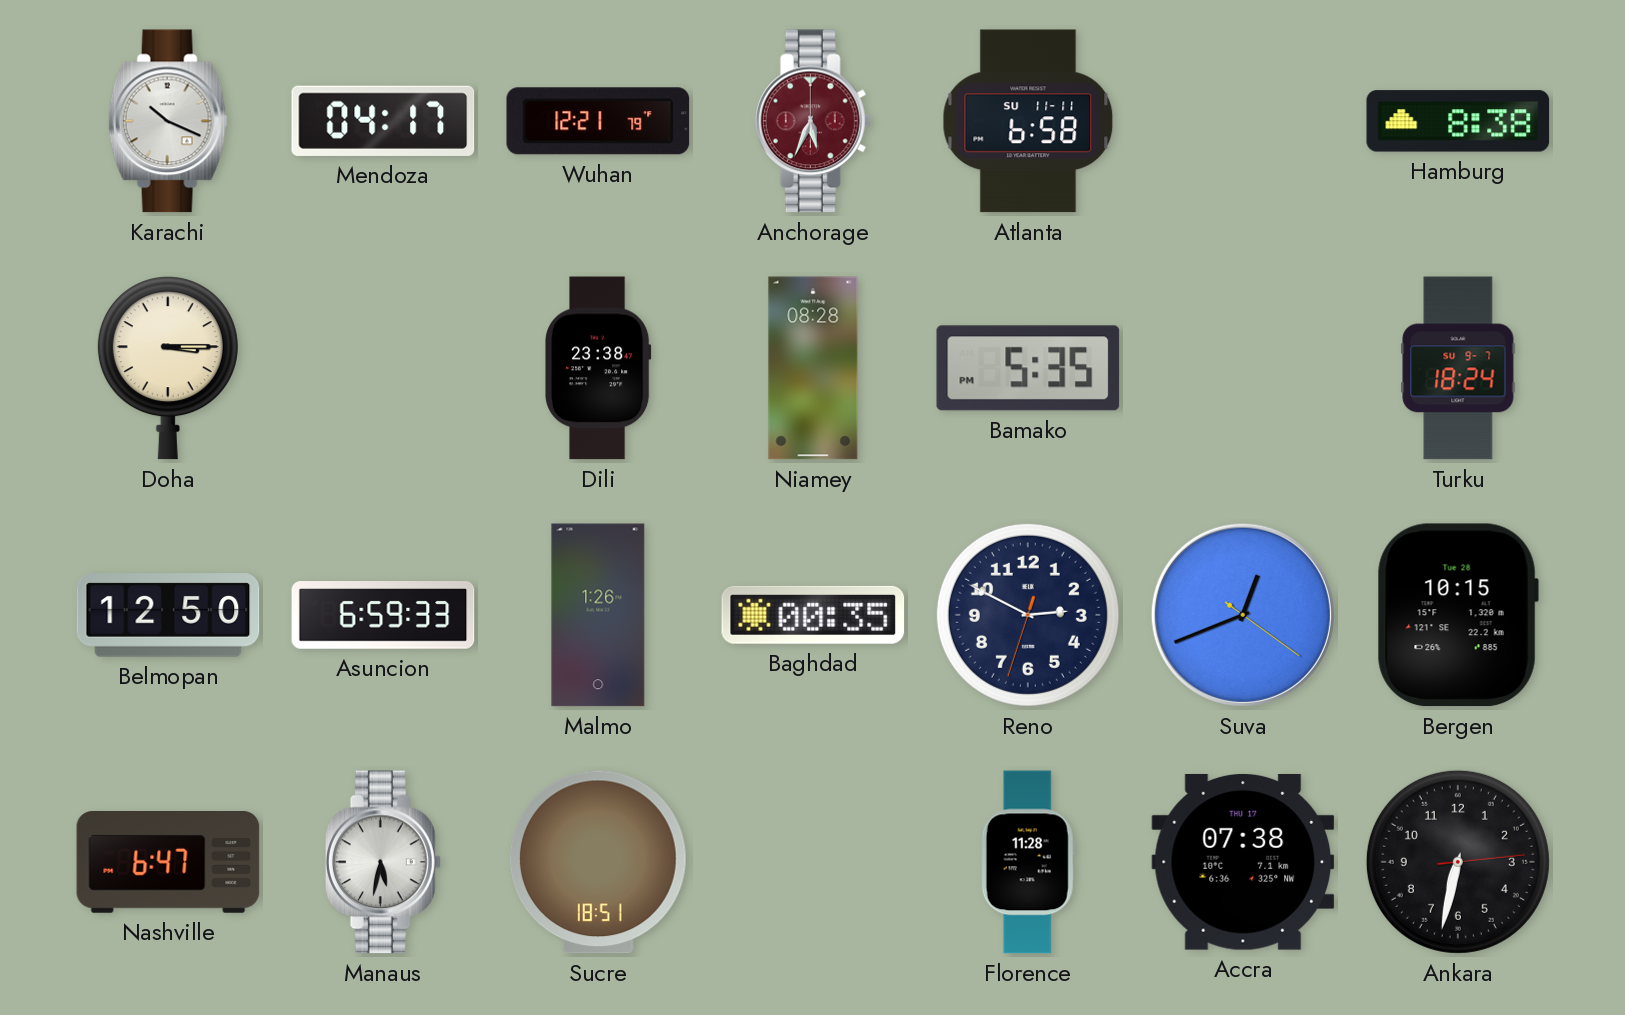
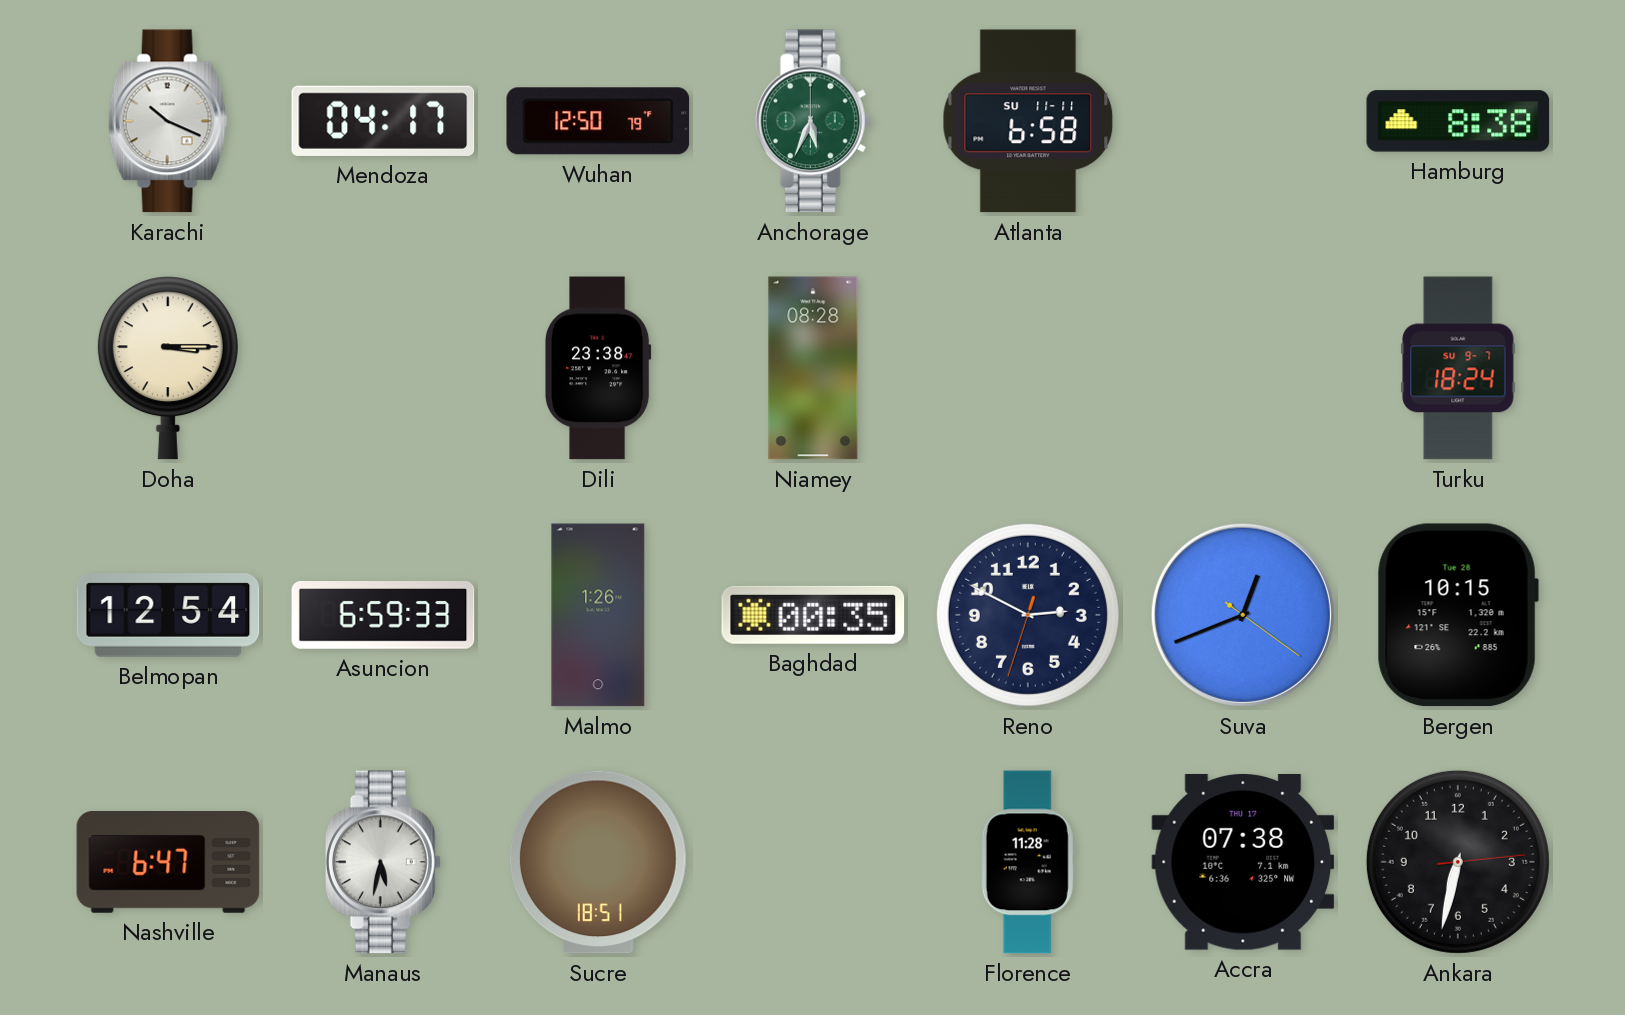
Wuhan: 12:21 -> 12:50
Anchorage dial: burgundy -> green
Bamako: 5:35 -> none
Belmopan: 12:50 -> 12:54
